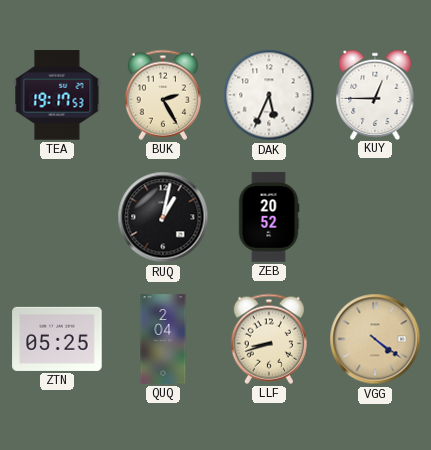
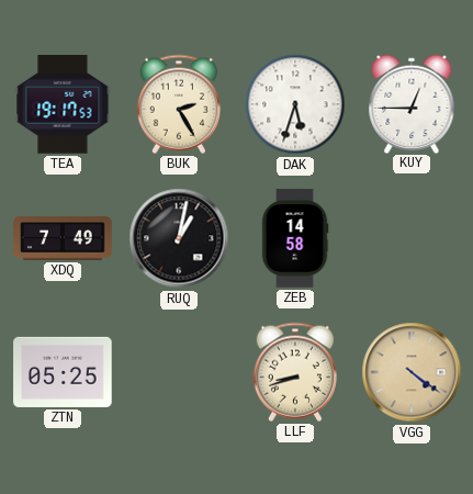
DAK: 5:34 -> 5:33
XDQ: none -> 7:49
ZEB: 20:52 -> 14:58
QUQ: 2:04 -> none
